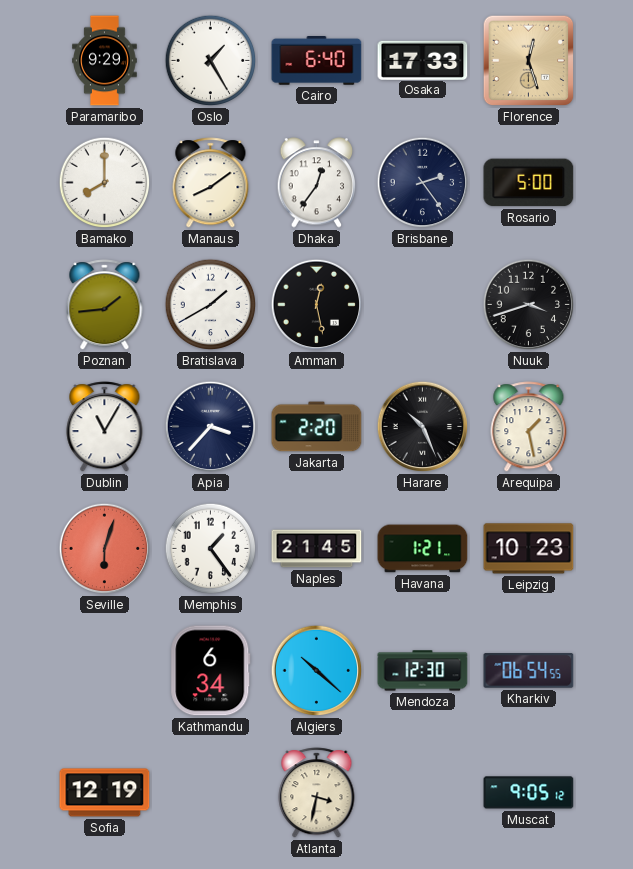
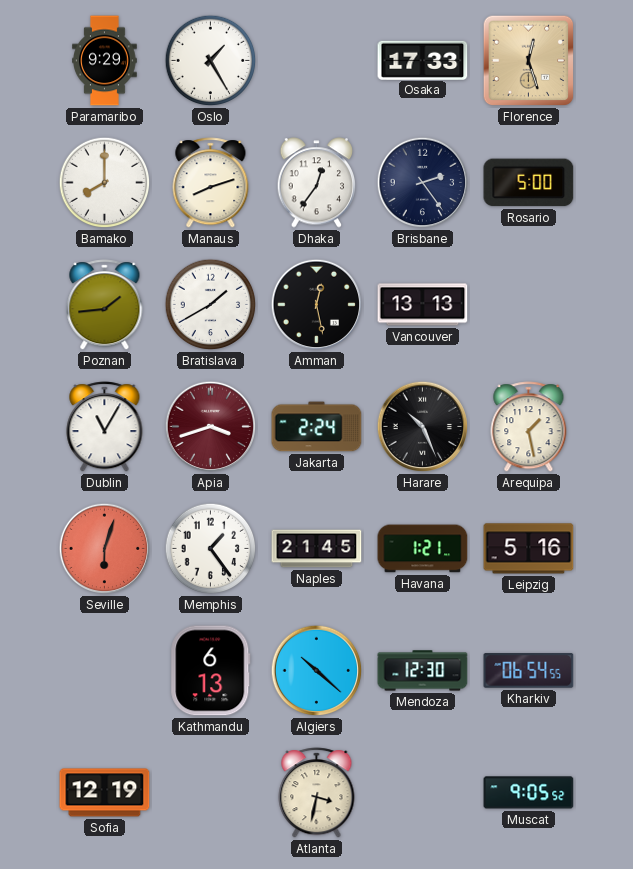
Cairo: 6:40 -> none
Manaus: 8:09 -> 8:12
Vancouver: none -> 13:13
Nuuk: 3:42 -> none
Apia: 3:37 -> 3:42
Apia dial: navy -> burgundy
Jakarta: 2:20 -> 2:24
Leipzig: 10:23 -> 5:16
Kathmandu: 6:34 -> 6:13
Muscat: 9:05:12 -> 9:05:52
